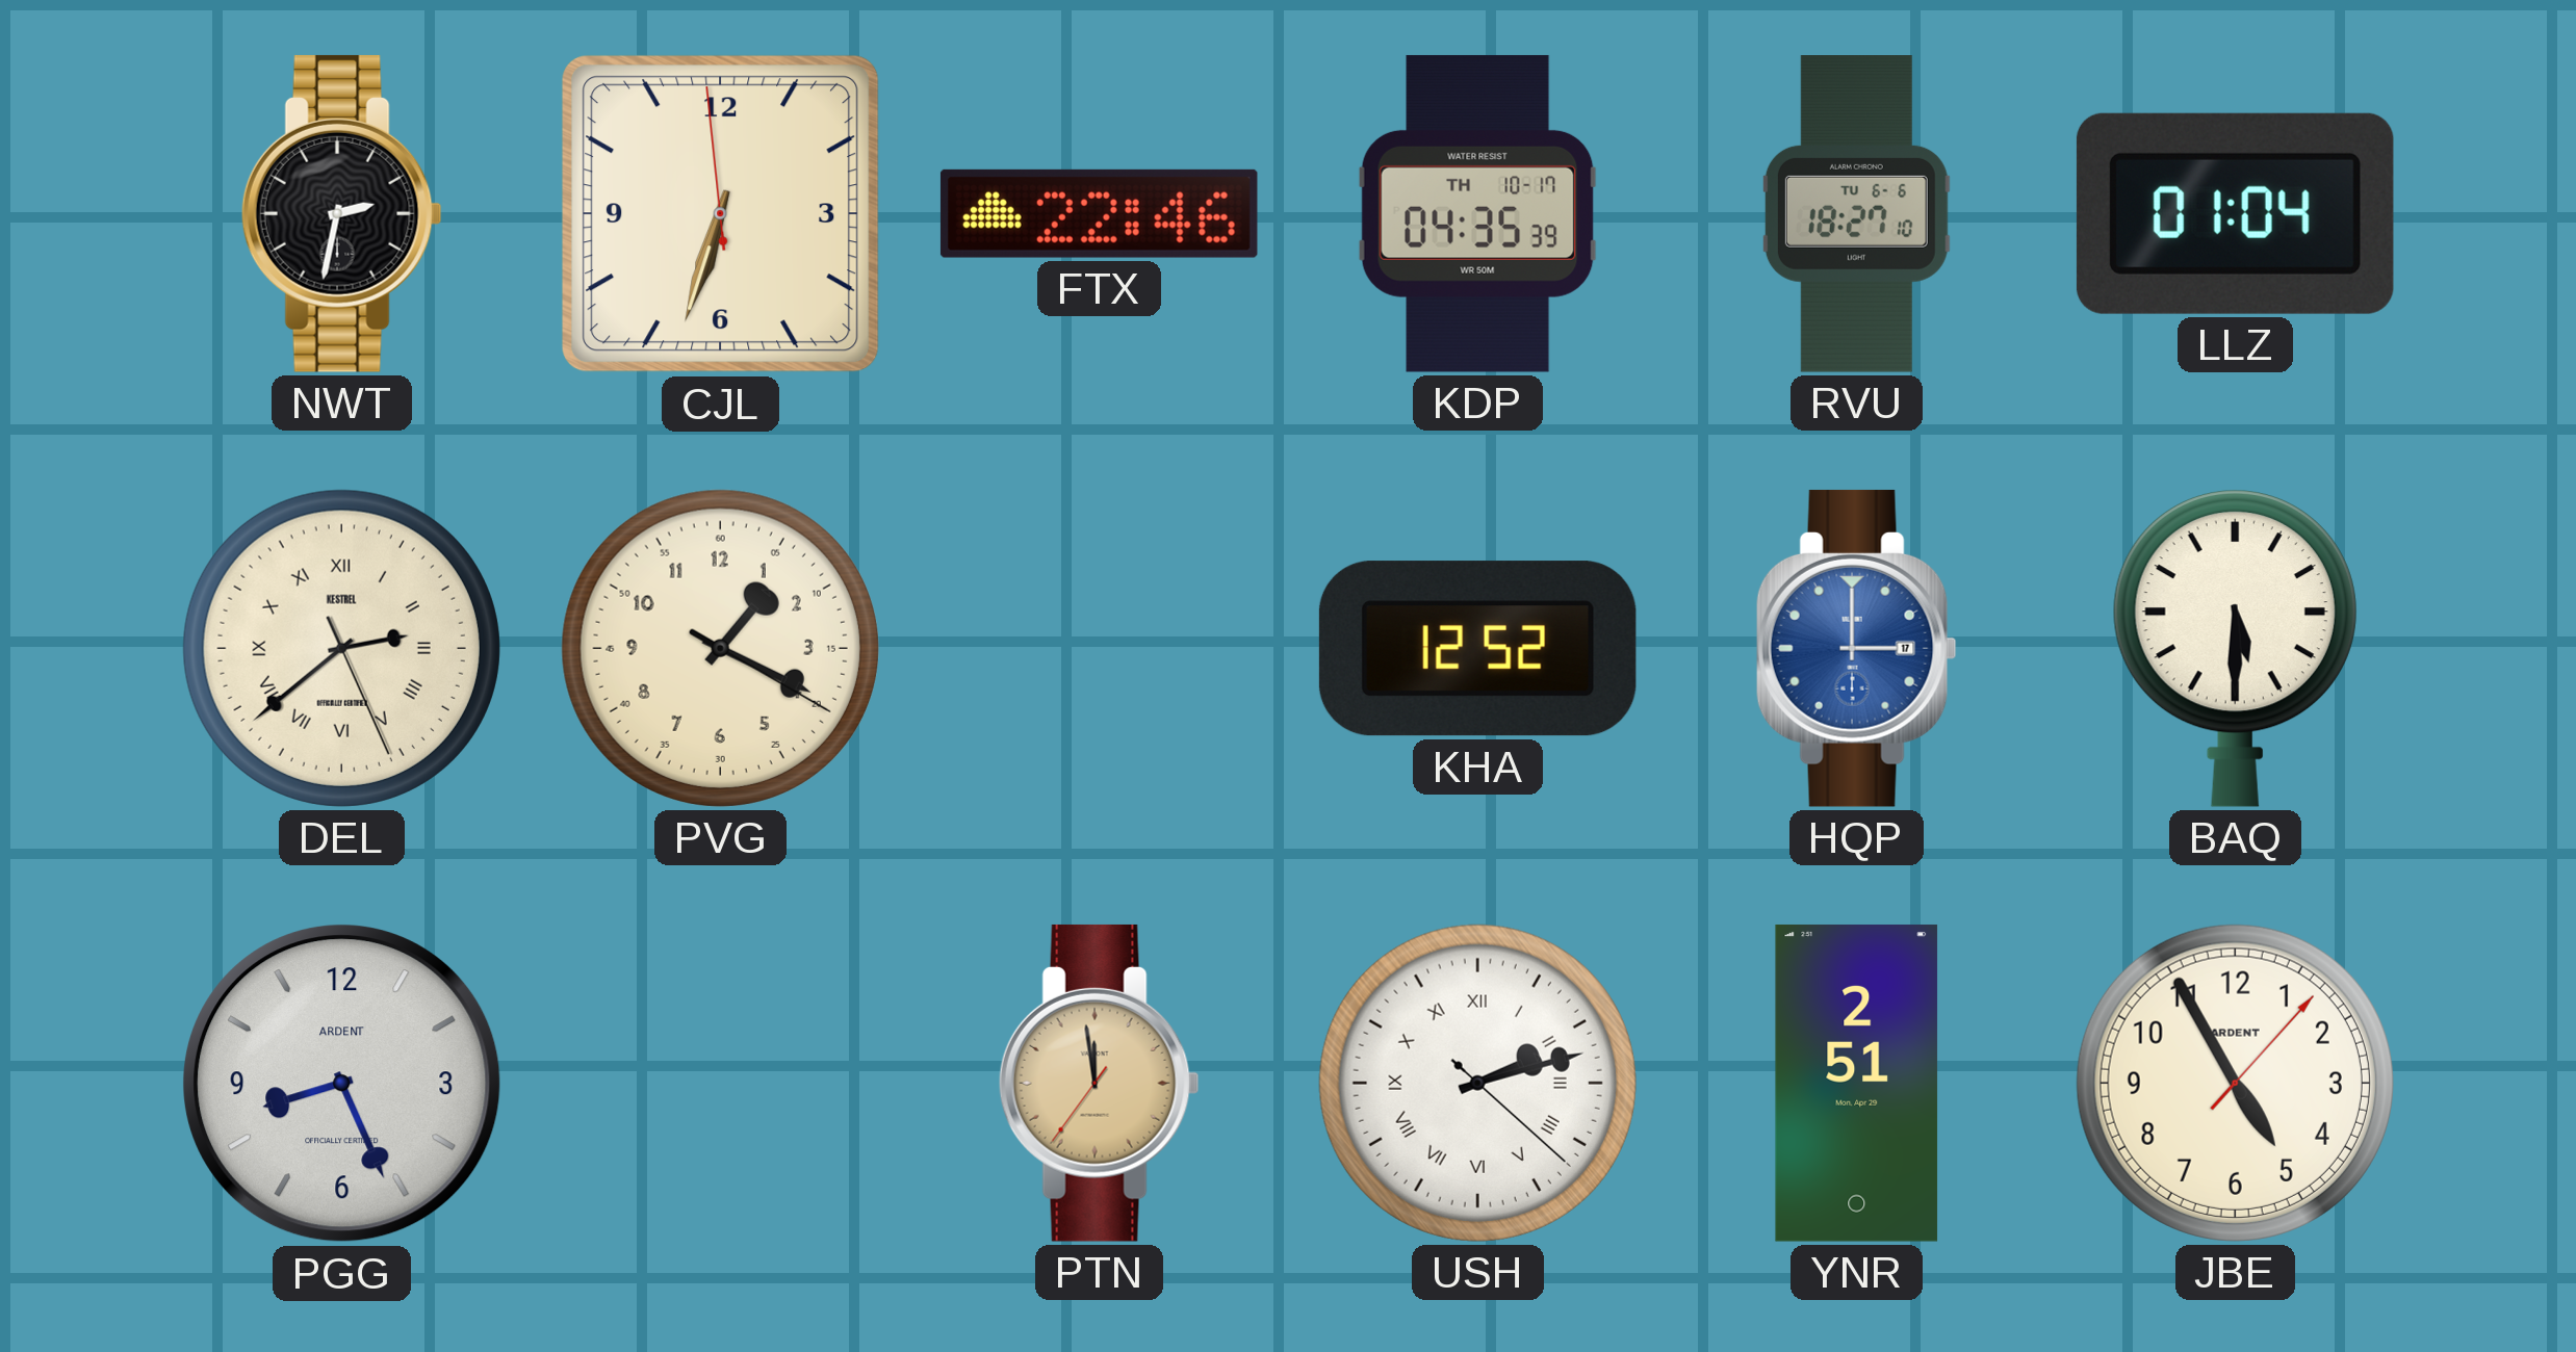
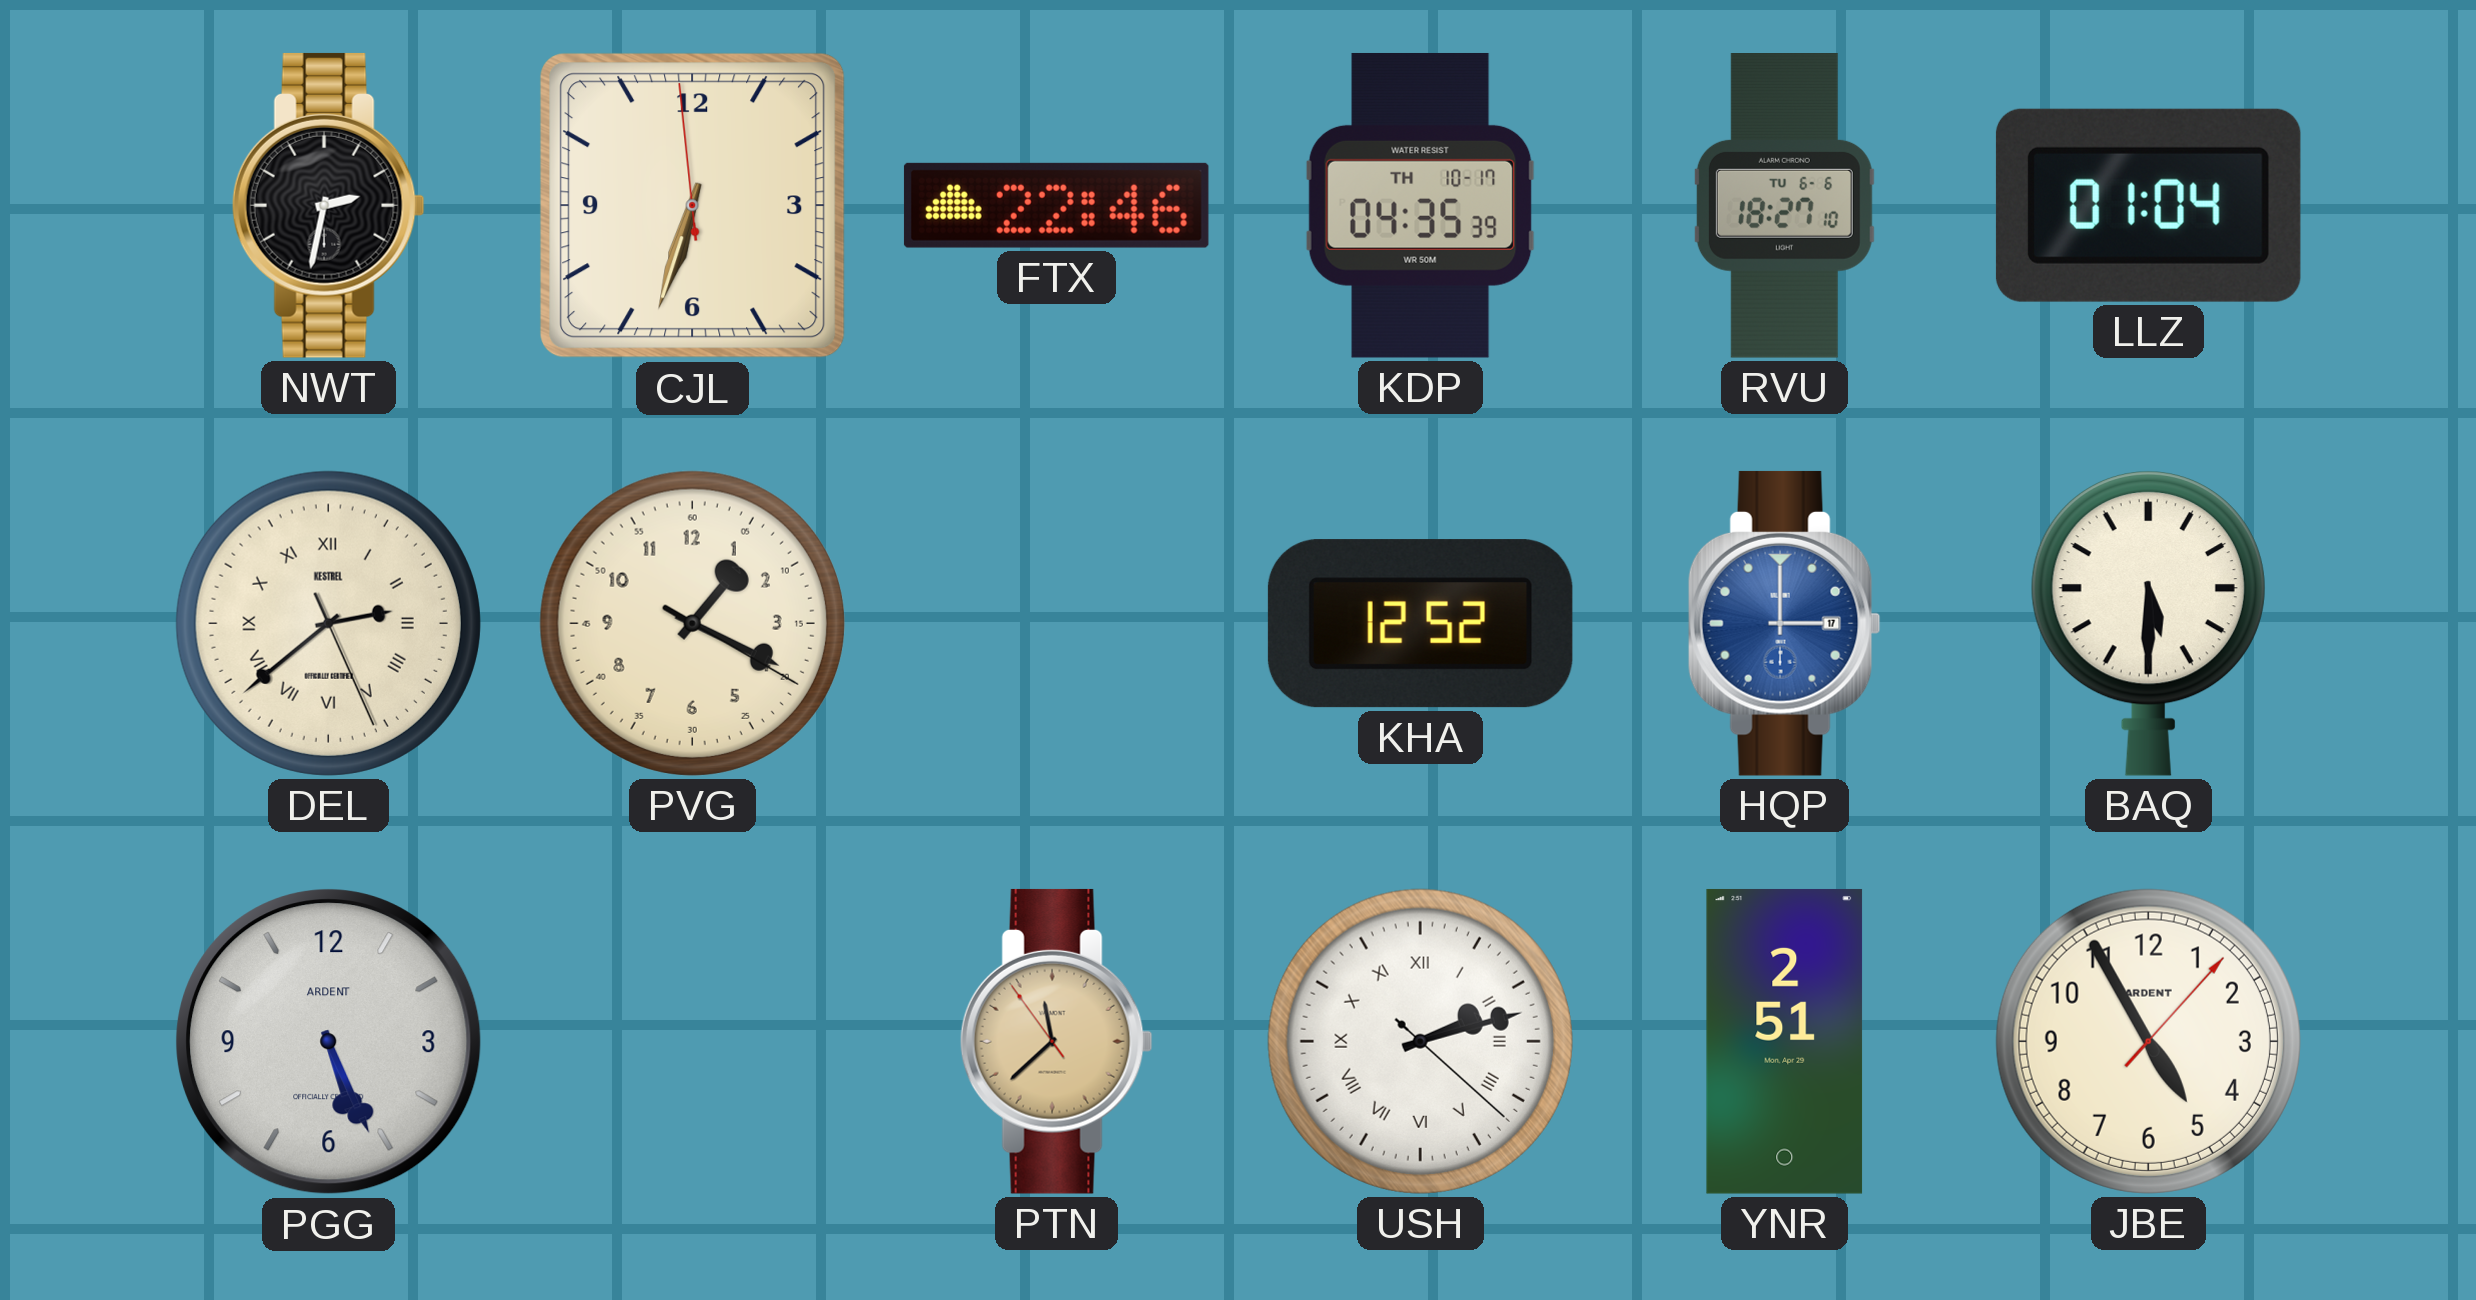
PGG: 8:26 -> 5:26
PTN: 11:58 -> 11:37
